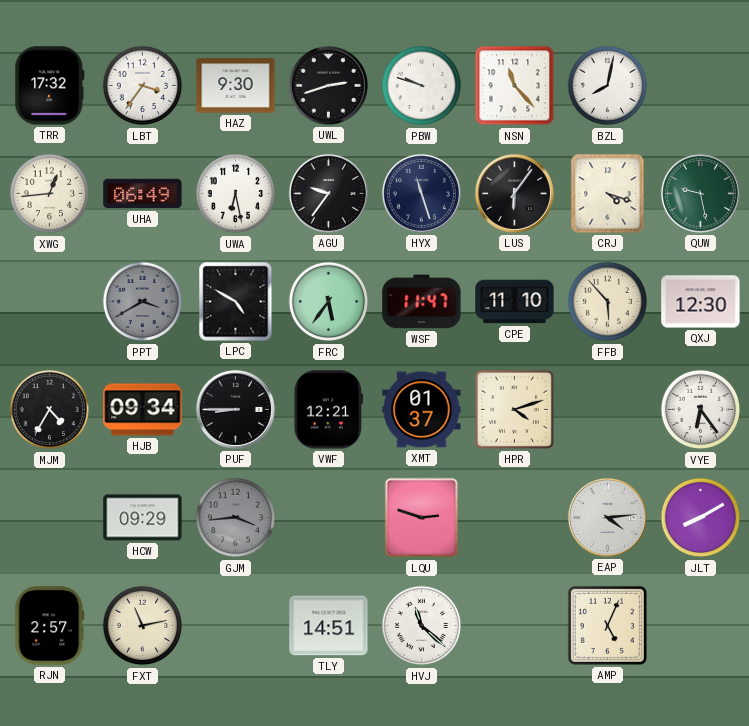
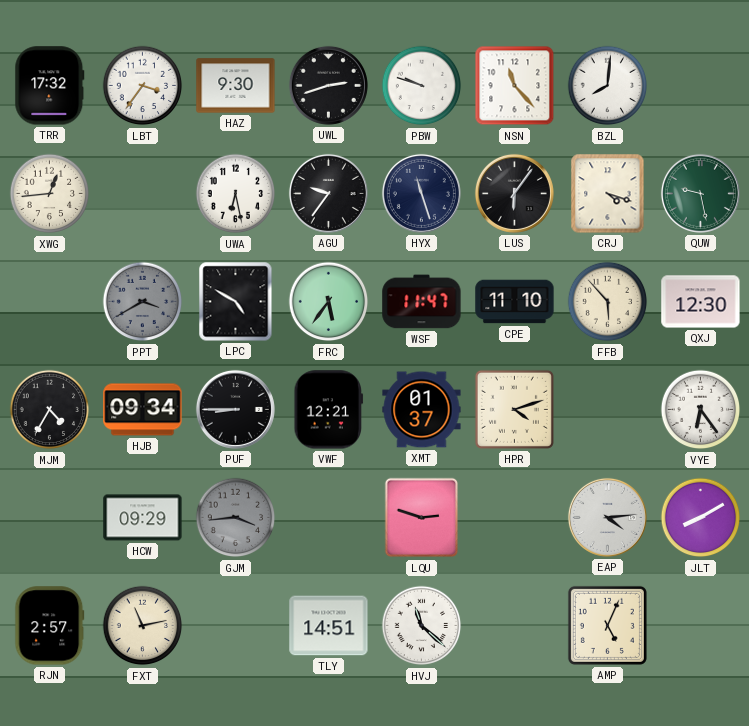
BZL: 8:02 -> 8:01
UHA: 06:49 -> none
